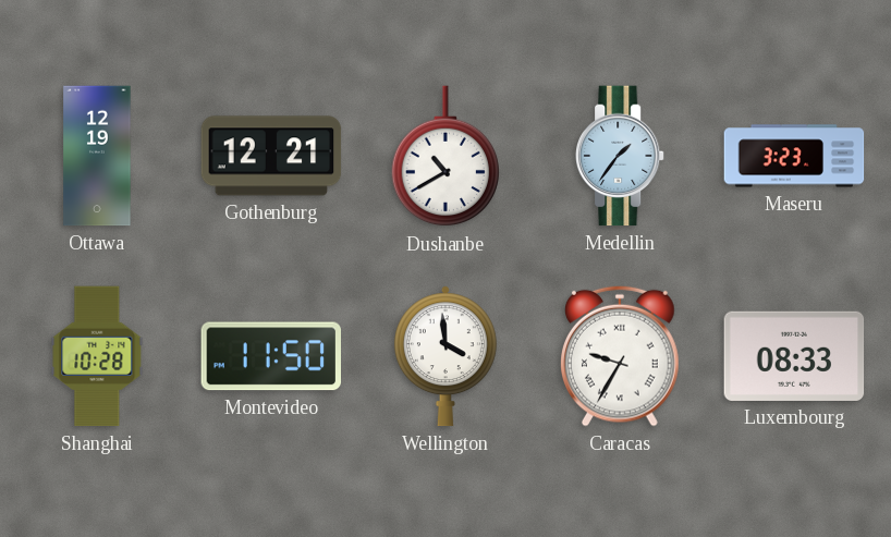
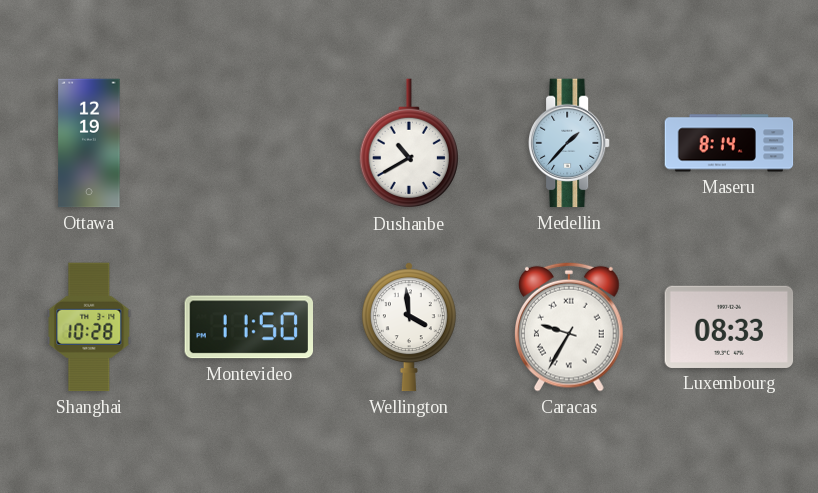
Gothenburg: 12:21 -> none
Medellin: 1:36 -> 1:37
Maseru: 3:23 -> 8:14
